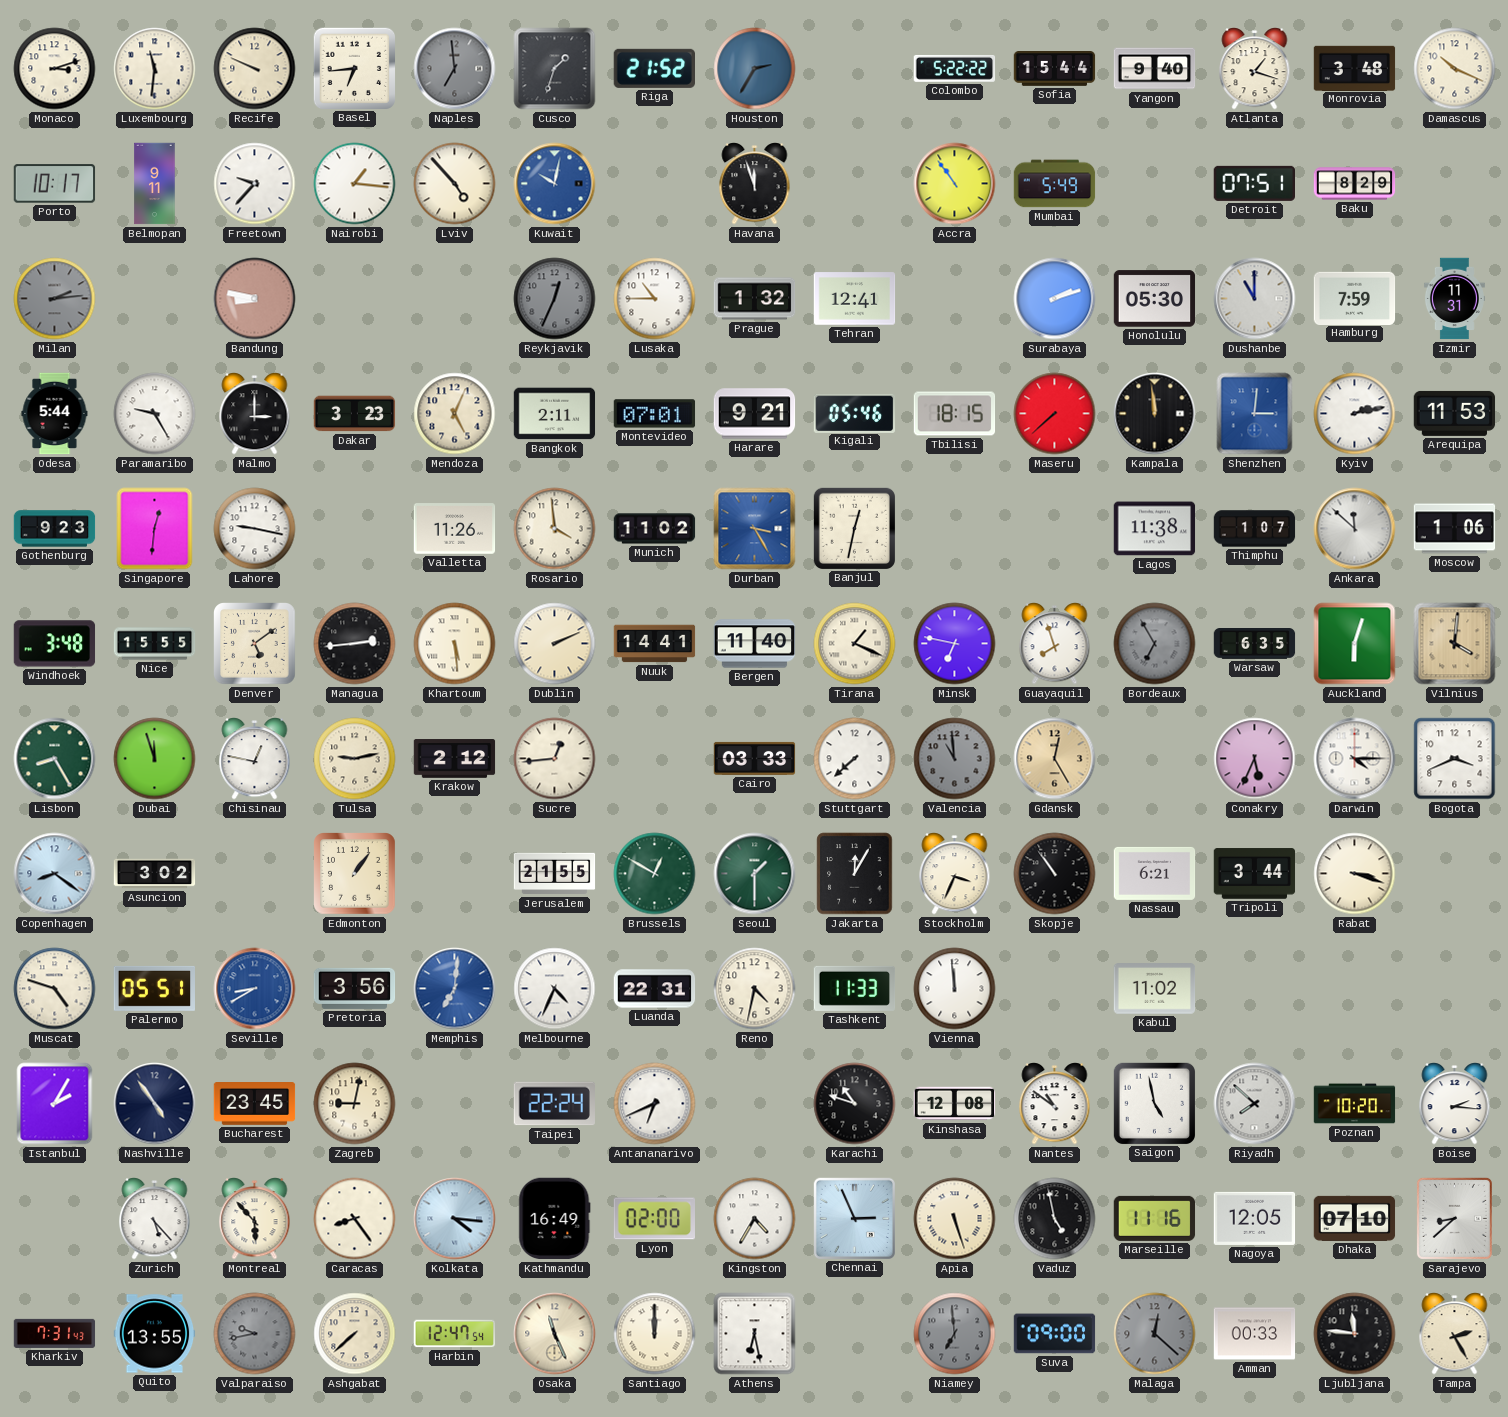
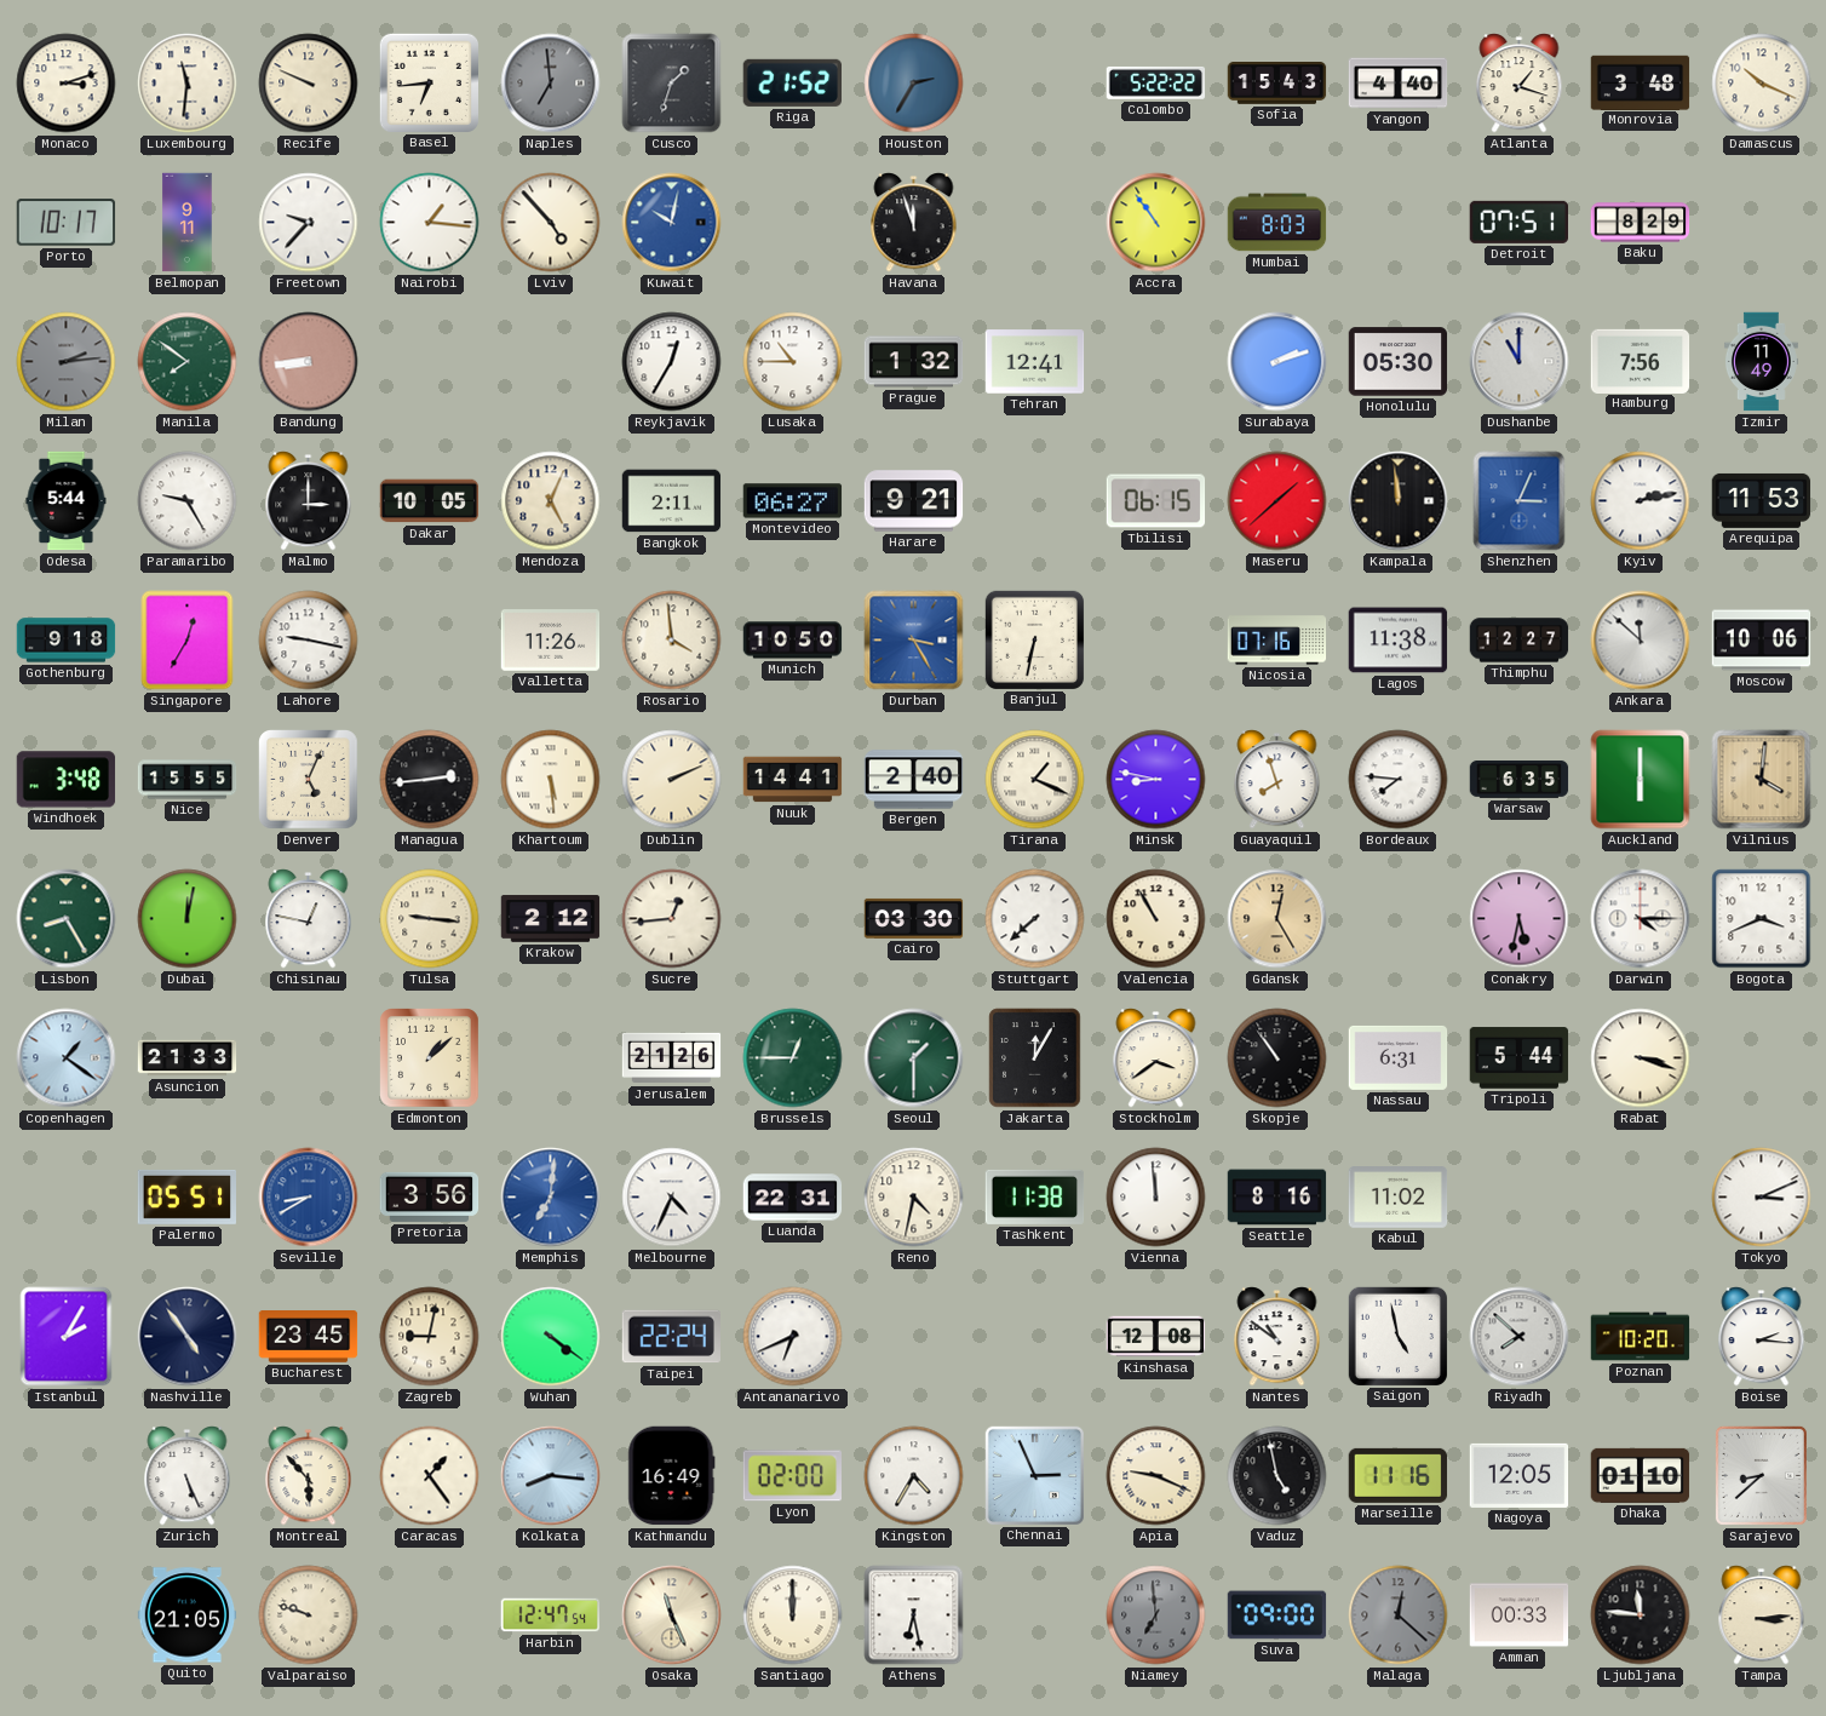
Sofia: 15:44 -> 15:43
Yangon: 9:40 -> 4:40
Mumbai: 5:49 -> 8:03
Manila: none -> 7:51
Bandung: 8:47 -> 8:44
Reykjavik: 12:34 -> 12:35
Reykjavik dial: grey -> white
Hamburg: 7:59 -> 7:56
Izmir: 11:31 -> 11:49
Dakar: 3:23 -> 10:05
Montevideo: 07:01 -> 06:27
Kigali: 05:46 -> none
Tbilisi: 18:15 -> 06:15
Maseru: 7:38 -> 1:38
Shenzhen: 3:01 -> 3:04
Gothenburg: 9:23 -> 9:18
Singapore: 12:31 -> 12:35
Munich: 11:02 -> 10:50
Banjul: 12:32 -> 6:32
Nicosia: none -> 07:16
Thimphu: 1:07 -> 12:27
Moscow: 1:06 -> 10:06
Denver: 5:09 -> 5:04
Bergen: 11:40 -> 2:40
Minsk: 6:47 -> 8:47
Bordeaux: 6:55 -> 7:46
Bordeaux dial: grey -> white
Auckland: 6:03 -> 6:00
Dubai: 11:57 -> 12:02
Tulsa: 9:13 -> 9:16
Cairo: 03:33 -> 03:30
Valencia: 10:59 -> 10:55
Valencia dial: grey -> cream
Conakry: 5:34 -> 5:32
Copenhagen: 8:21 -> 1:21
Asuncion: 3:02 -> 21:33
Edmonton: 1:06 -> 1:08
Jerusalem: 21:55 -> 21:26
Brussels: 12:50 -> 12:45
Stockholm: 3:34 -> 3:39
Nassau: 6:21 -> 6:31
Tripoli: 3:44 -> 5:44
Muscat: 4:48 -> none
Tashkent: 11:33 -> 11:38
Seattle: none -> 8:16
Tokyo: none -> 3:11
Wuhan: none -> 4:21
Karachi: 10:48 -> none
Zurich: 5:23 -> 5:26
Caracas: 8:24 -> 1:24
Kolkata: 4:16 -> 8:16
Apia: 5:27 -> 9:19
Dhaka: 07:10 -> 01:10
Kharkiv: 7:31 -> none
Quito: 13:55 -> 21:05
Valparaiso: 9:43 -> 9:48
Valparaiso dial: grey -> cream
Ashgabat: 7:38 -> none
Tampa: 2:25 -> 3:14
